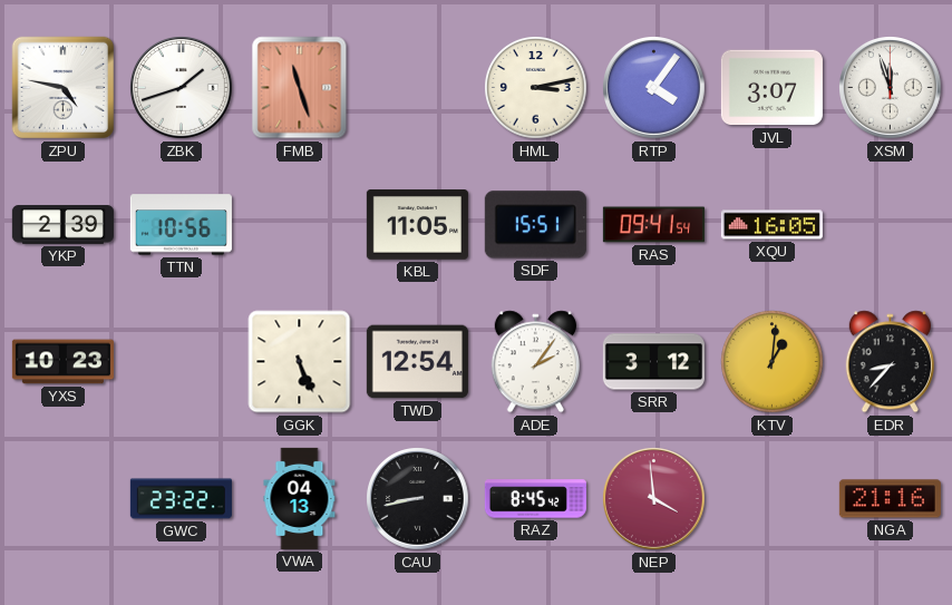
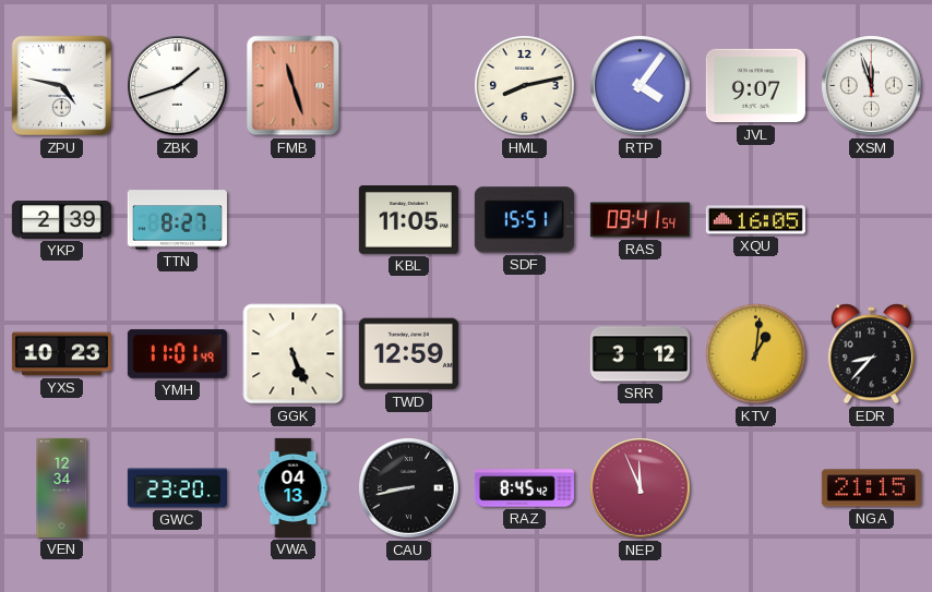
HML: 3:13 -> 8:13
JVL: 3:07 -> 9:07
TTN: 10:56 -> 8:27
YMH: none -> 11:01
TWD: 12:54 -> 12:59
ADE: 2:06 -> none
VEN: none -> 12:34
GWC: 23:22 -> 23:20
NEP: 3:59 -> 11:56
NGA: 21:16 -> 21:15
